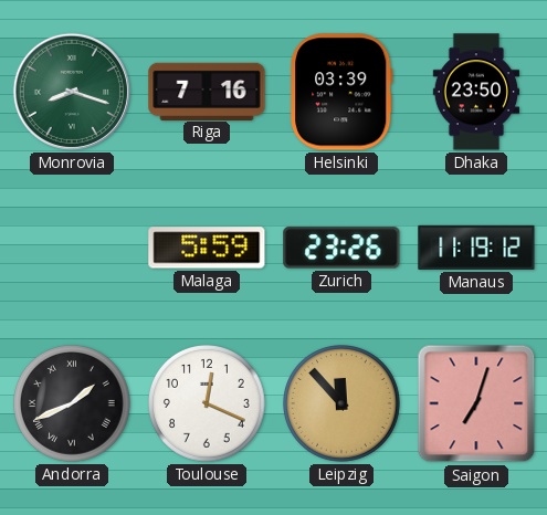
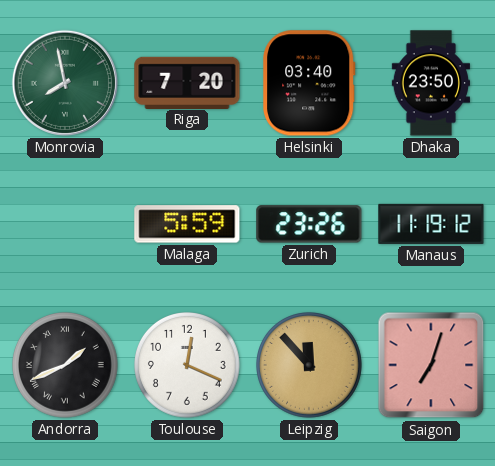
Monrovia: 8:18 -> 7:58
Riga: 7:16 -> 7:20
Helsinki: 03:39 -> 03:40
